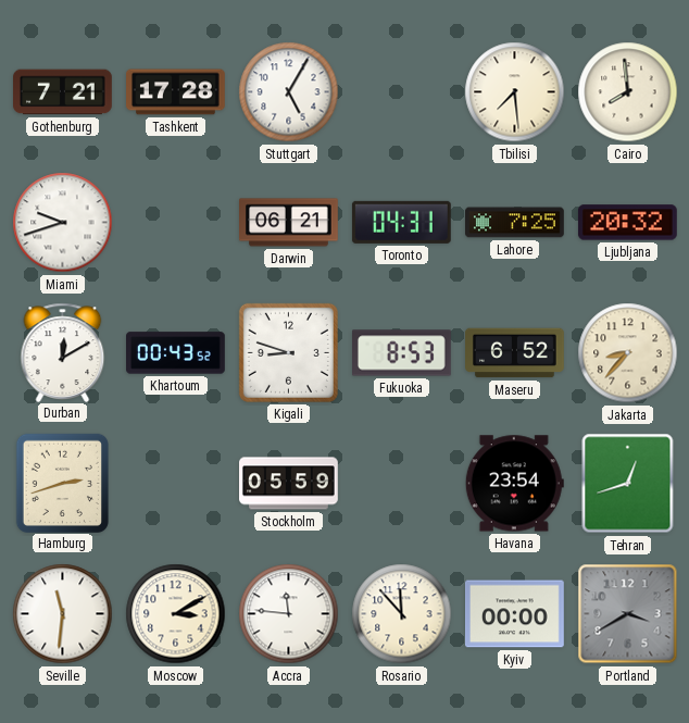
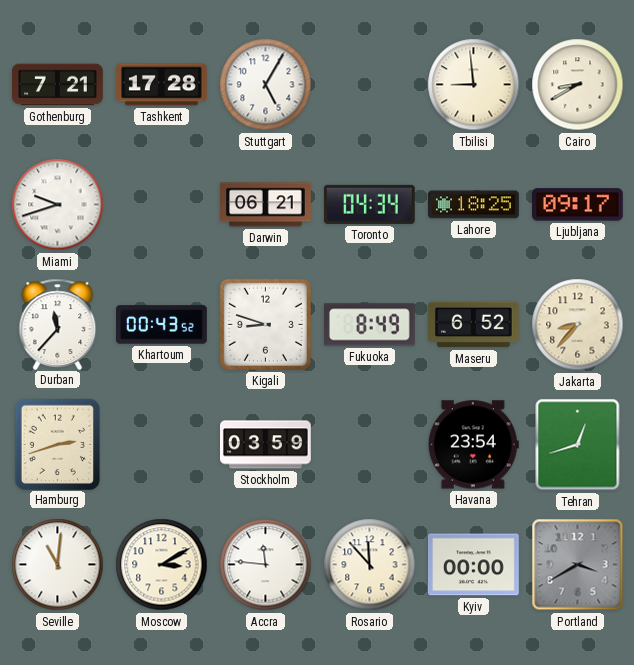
Tbilisi: 7:29 -> 8:59
Cairo: 7:59 -> 8:40
Toronto: 04:31 -> 04:34
Lahore: 7:25 -> 18:25
Ljubljana: 20:32 -> 09:17
Durban: 12:10 -> 11:37
Fukuoka: 8:53 -> 8:49
Stockholm: 05:59 -> 03:59
Seville: 11:31 -> 11:01
